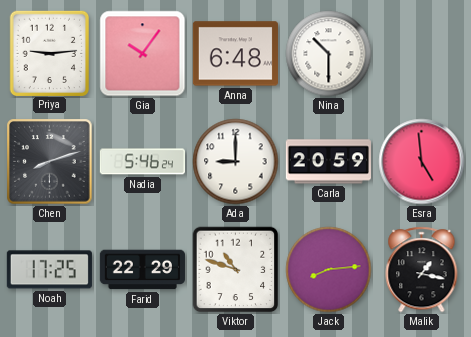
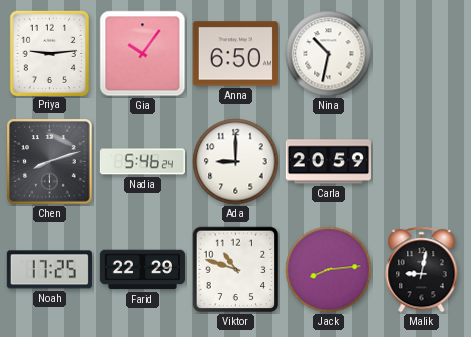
Anna: 6:48 -> 6:50
Nina: 10:30 -> 10:32
Esra: 4:59 -> none
Malik: 1:17 -> 9:02
